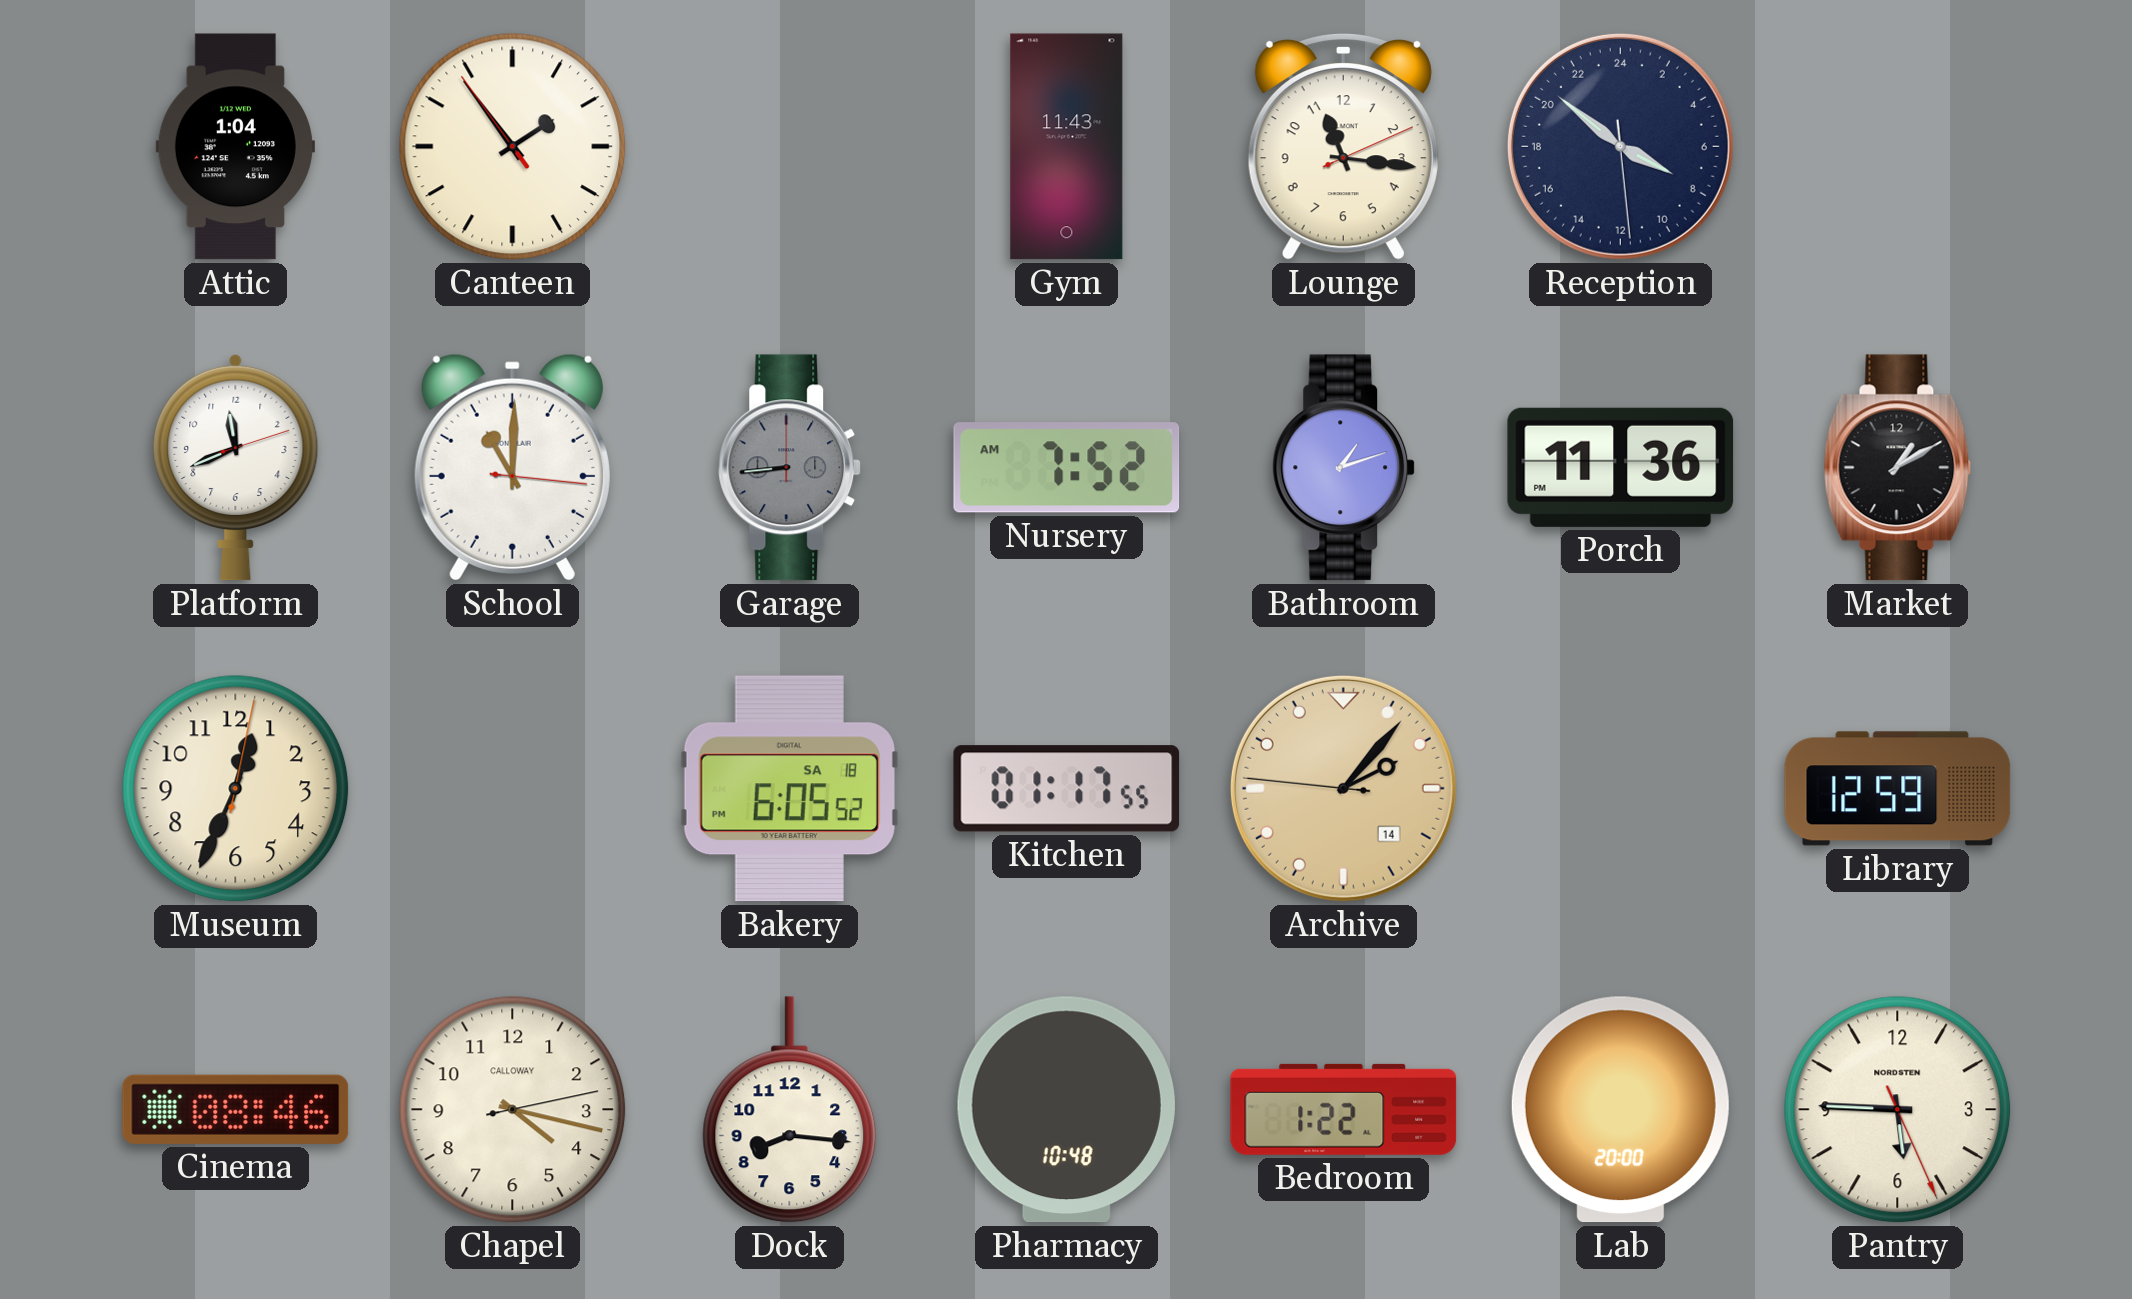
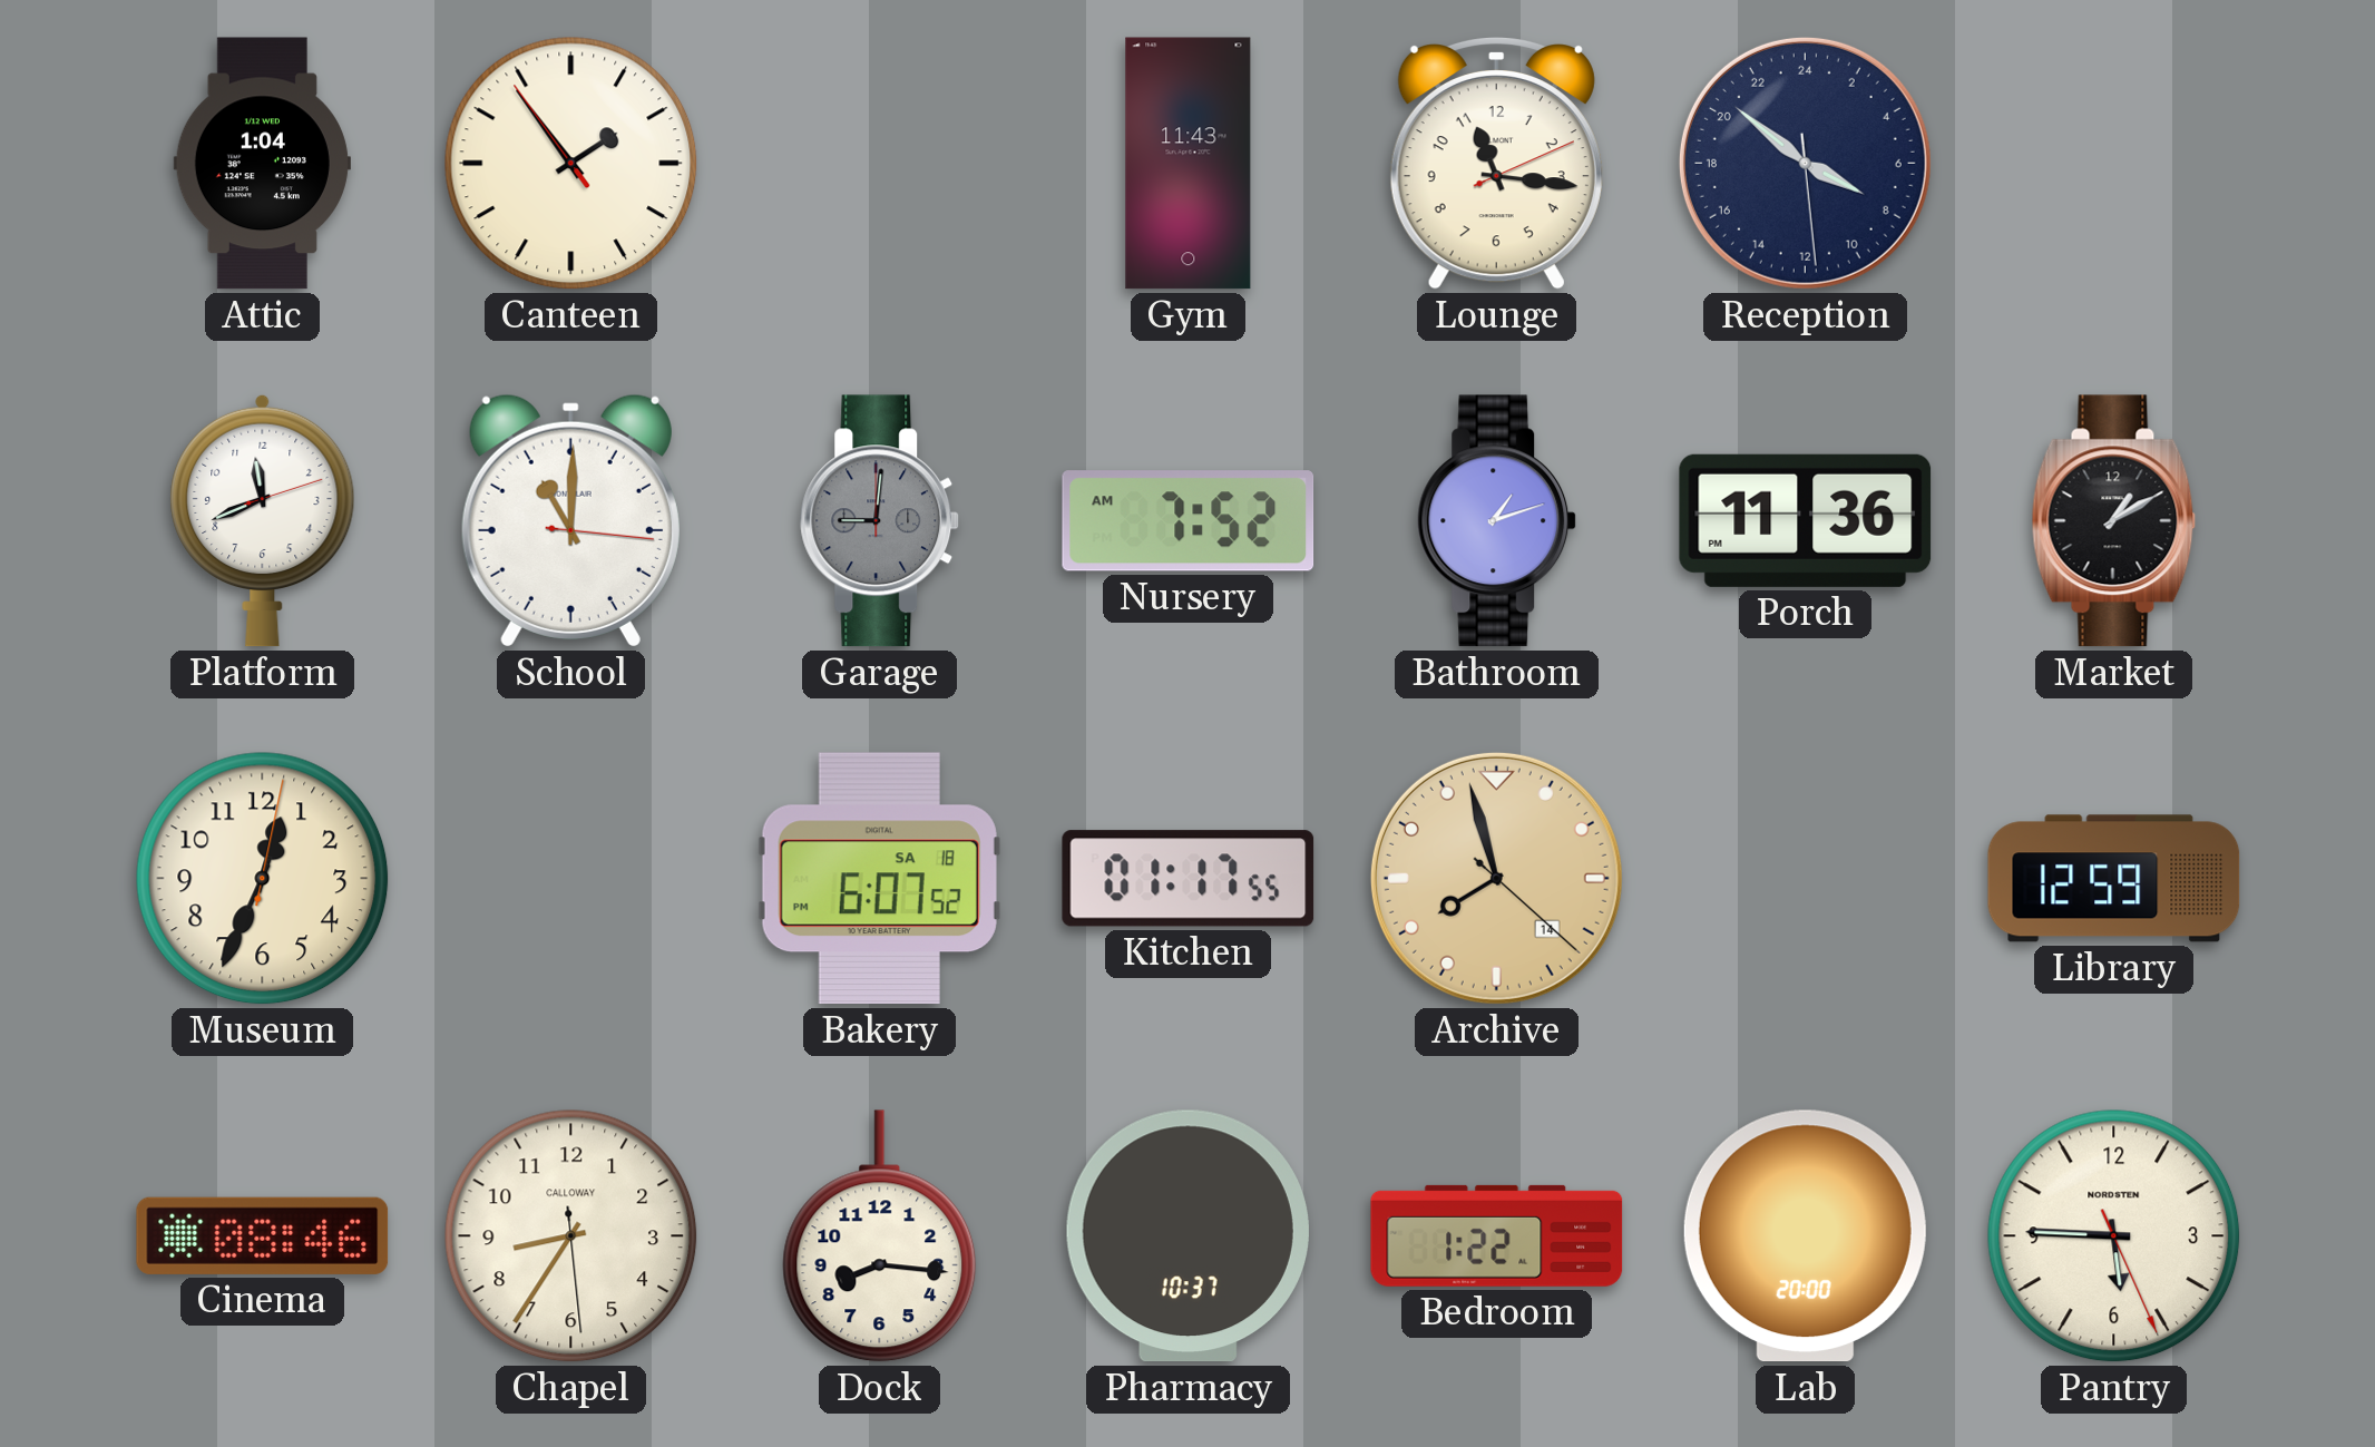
Garage: 8:44 -> 9:01
Bakery: 6:05 -> 6:07
Archive: 2:06 -> 7:57
Chapel: 4:17 -> 8:35
Pharmacy: 10:48 -> 10:37
